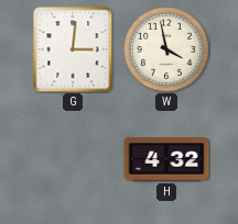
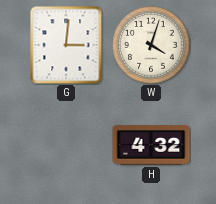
W: 3:58 -> 4:03
